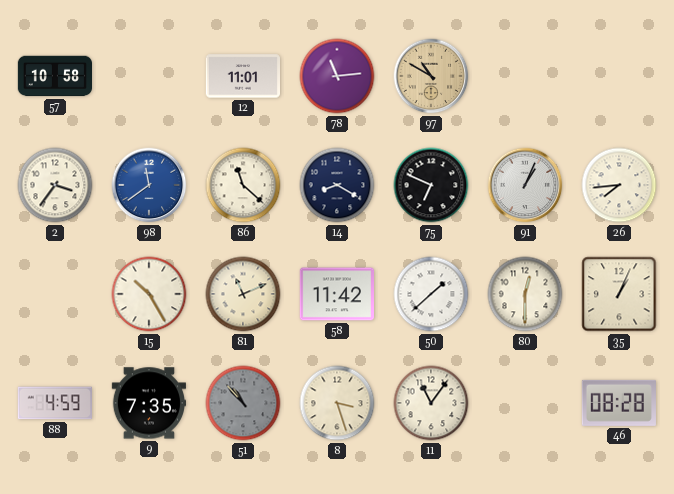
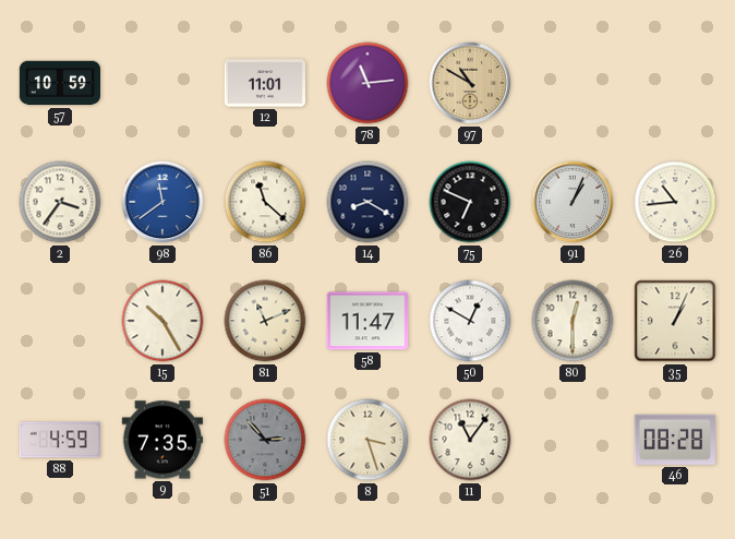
57: 10:58 -> 10:59
26: 7:44 -> 10:44
58: 11:42 -> 11:47
50: 1:38 -> 12:50
51: 10:53 -> 2:53
